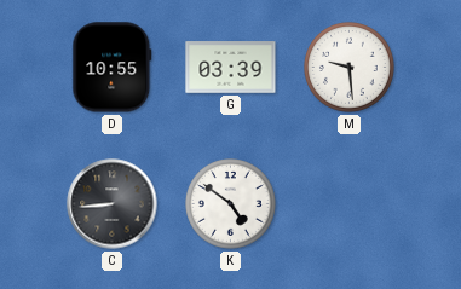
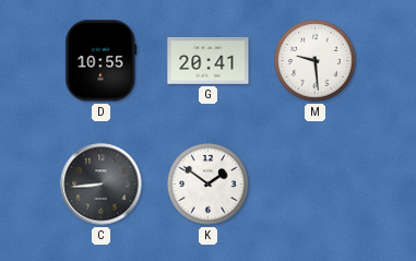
G: 03:39 -> 20:41
K: 4:51 -> 1:51
